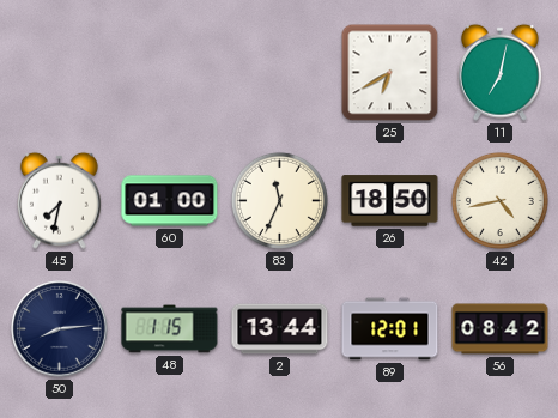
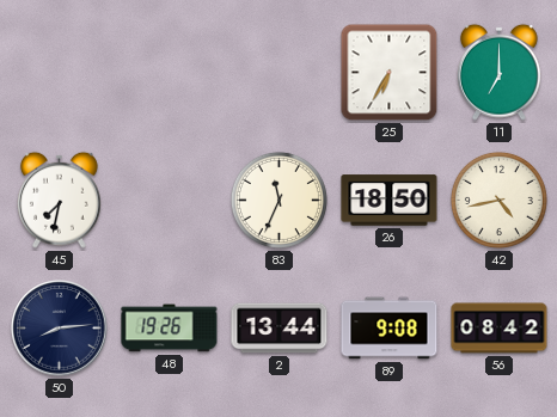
25: 6:40 -> 6:35
11: 7:02 -> 7:00
60: 01:00 -> none
48: 1:15 -> 19:26
89: 12:01 -> 9:08
